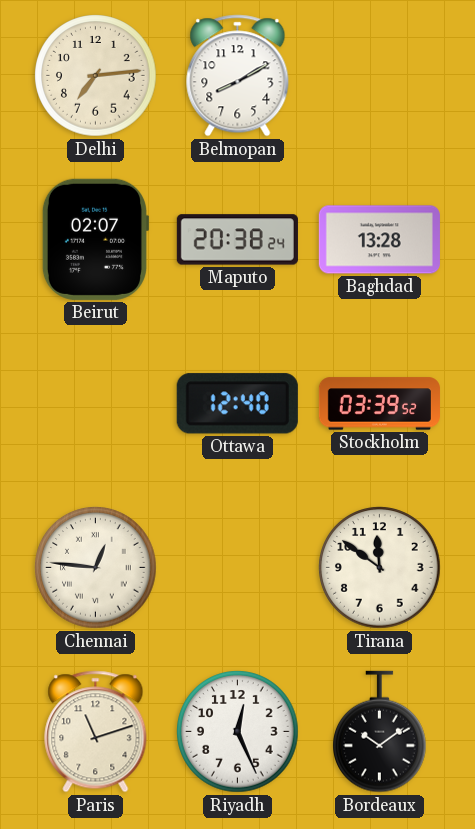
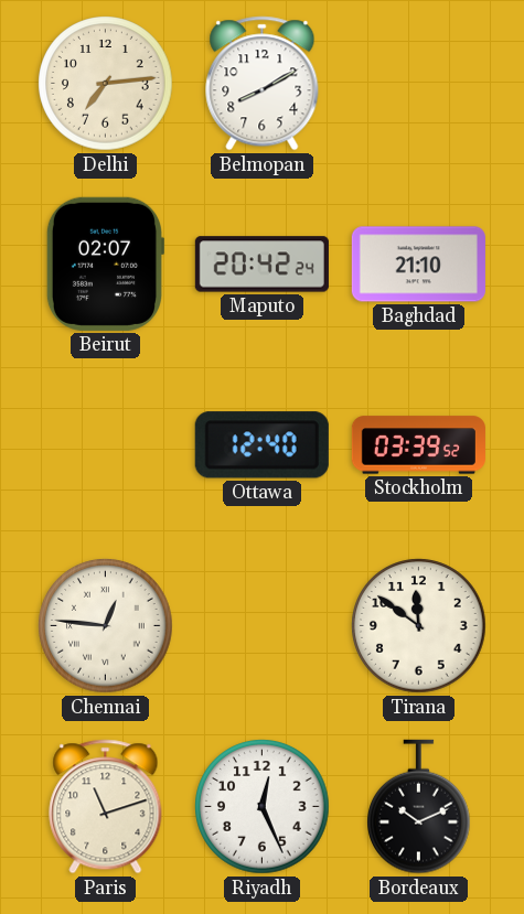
Maputo: 20:38 -> 20:42
Baghdad: 13:28 -> 21:10
Bordeaux: 10:09 -> 10:11
